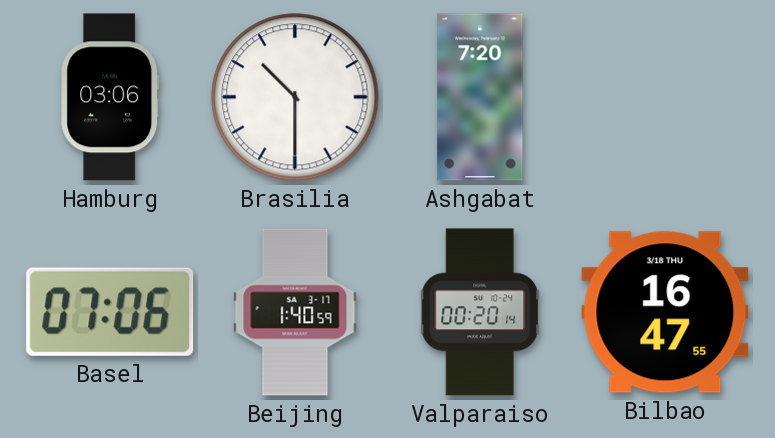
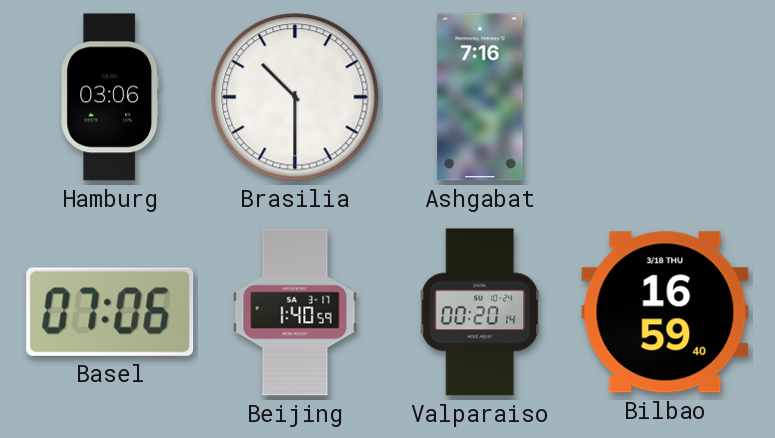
Ashgabat: 7:20 -> 7:16
Bilbao: 16:47 -> 16:59
